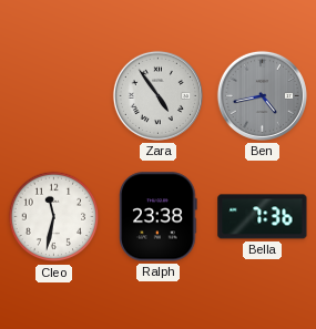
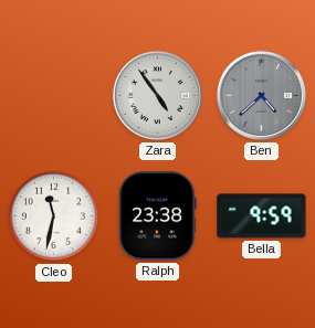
Ben: 4:43 -> 4:38
Bella: 7:36 -> 9:59
